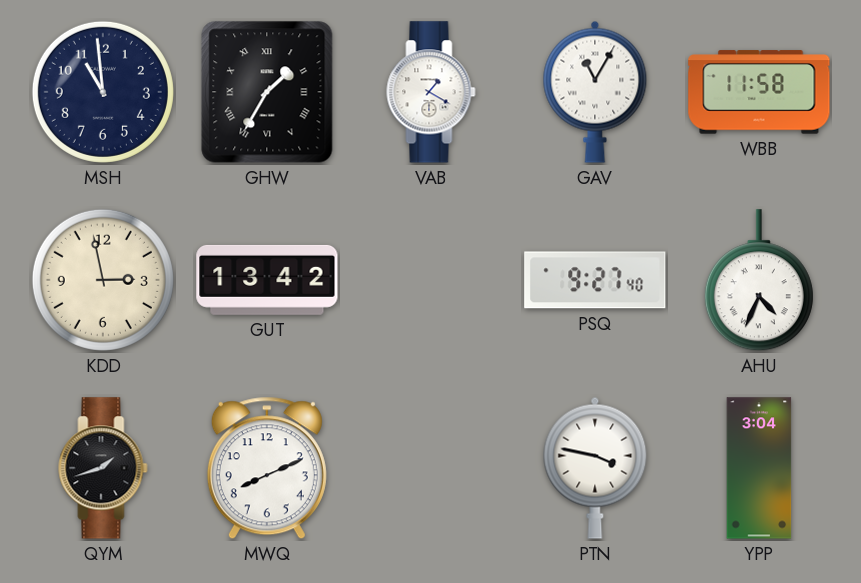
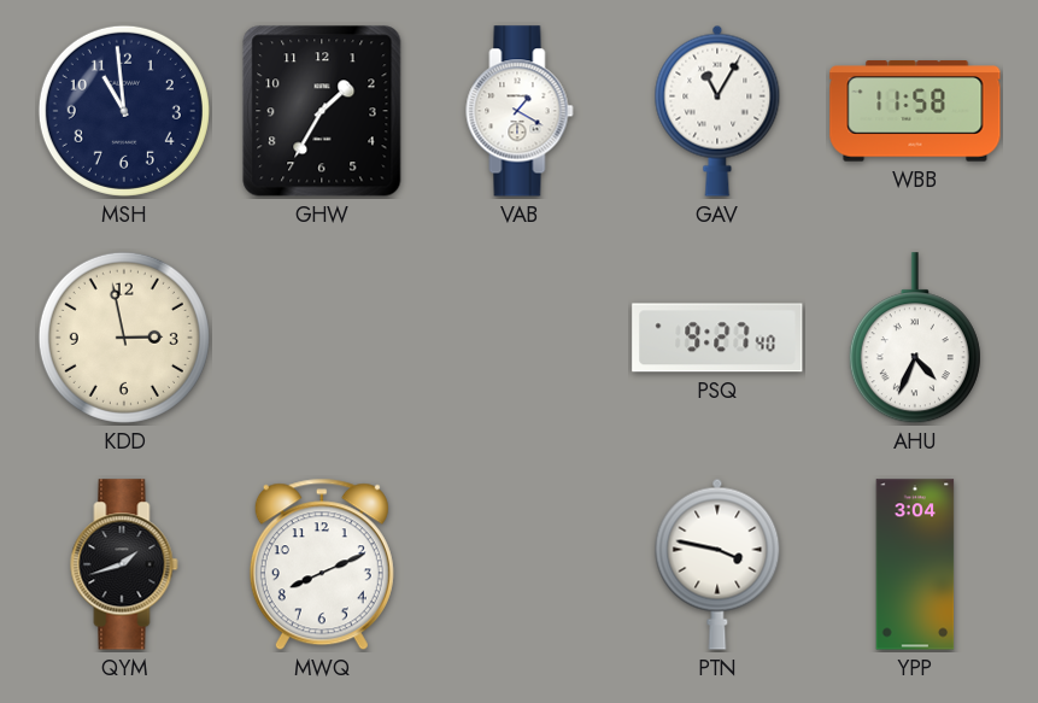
GHW numerals: Roman -> Arabic
GUT: 13:42 -> none
